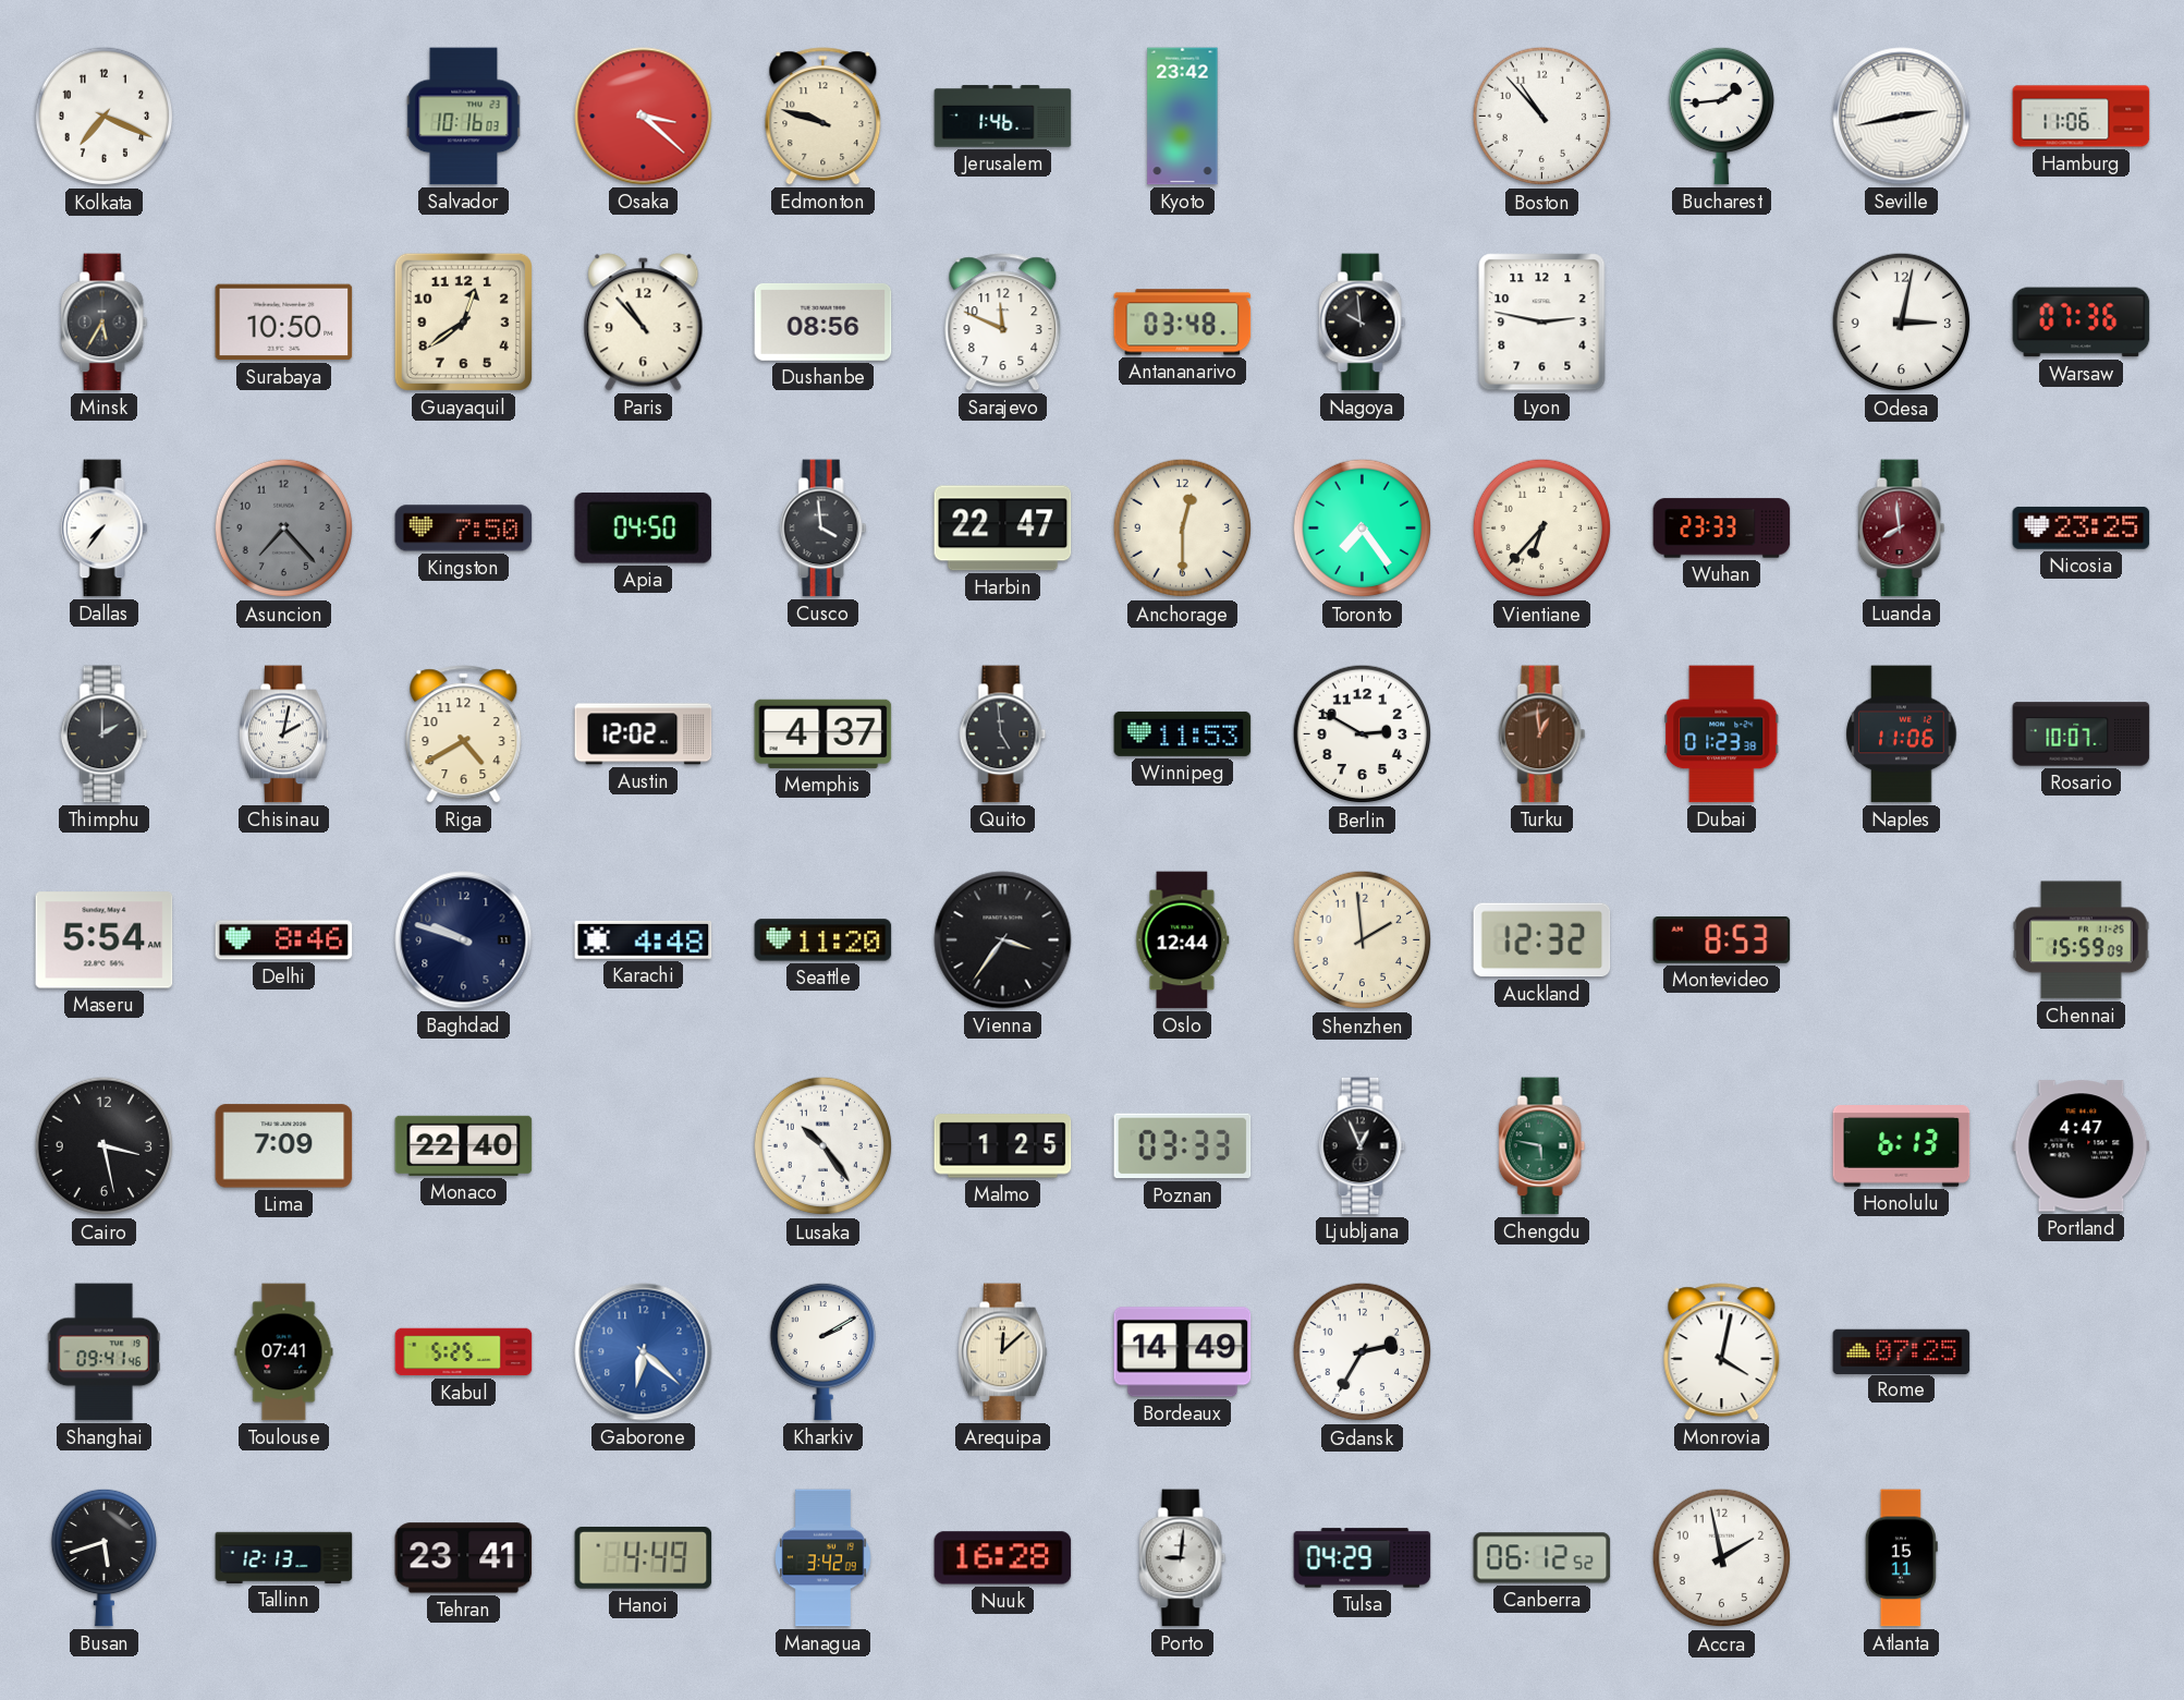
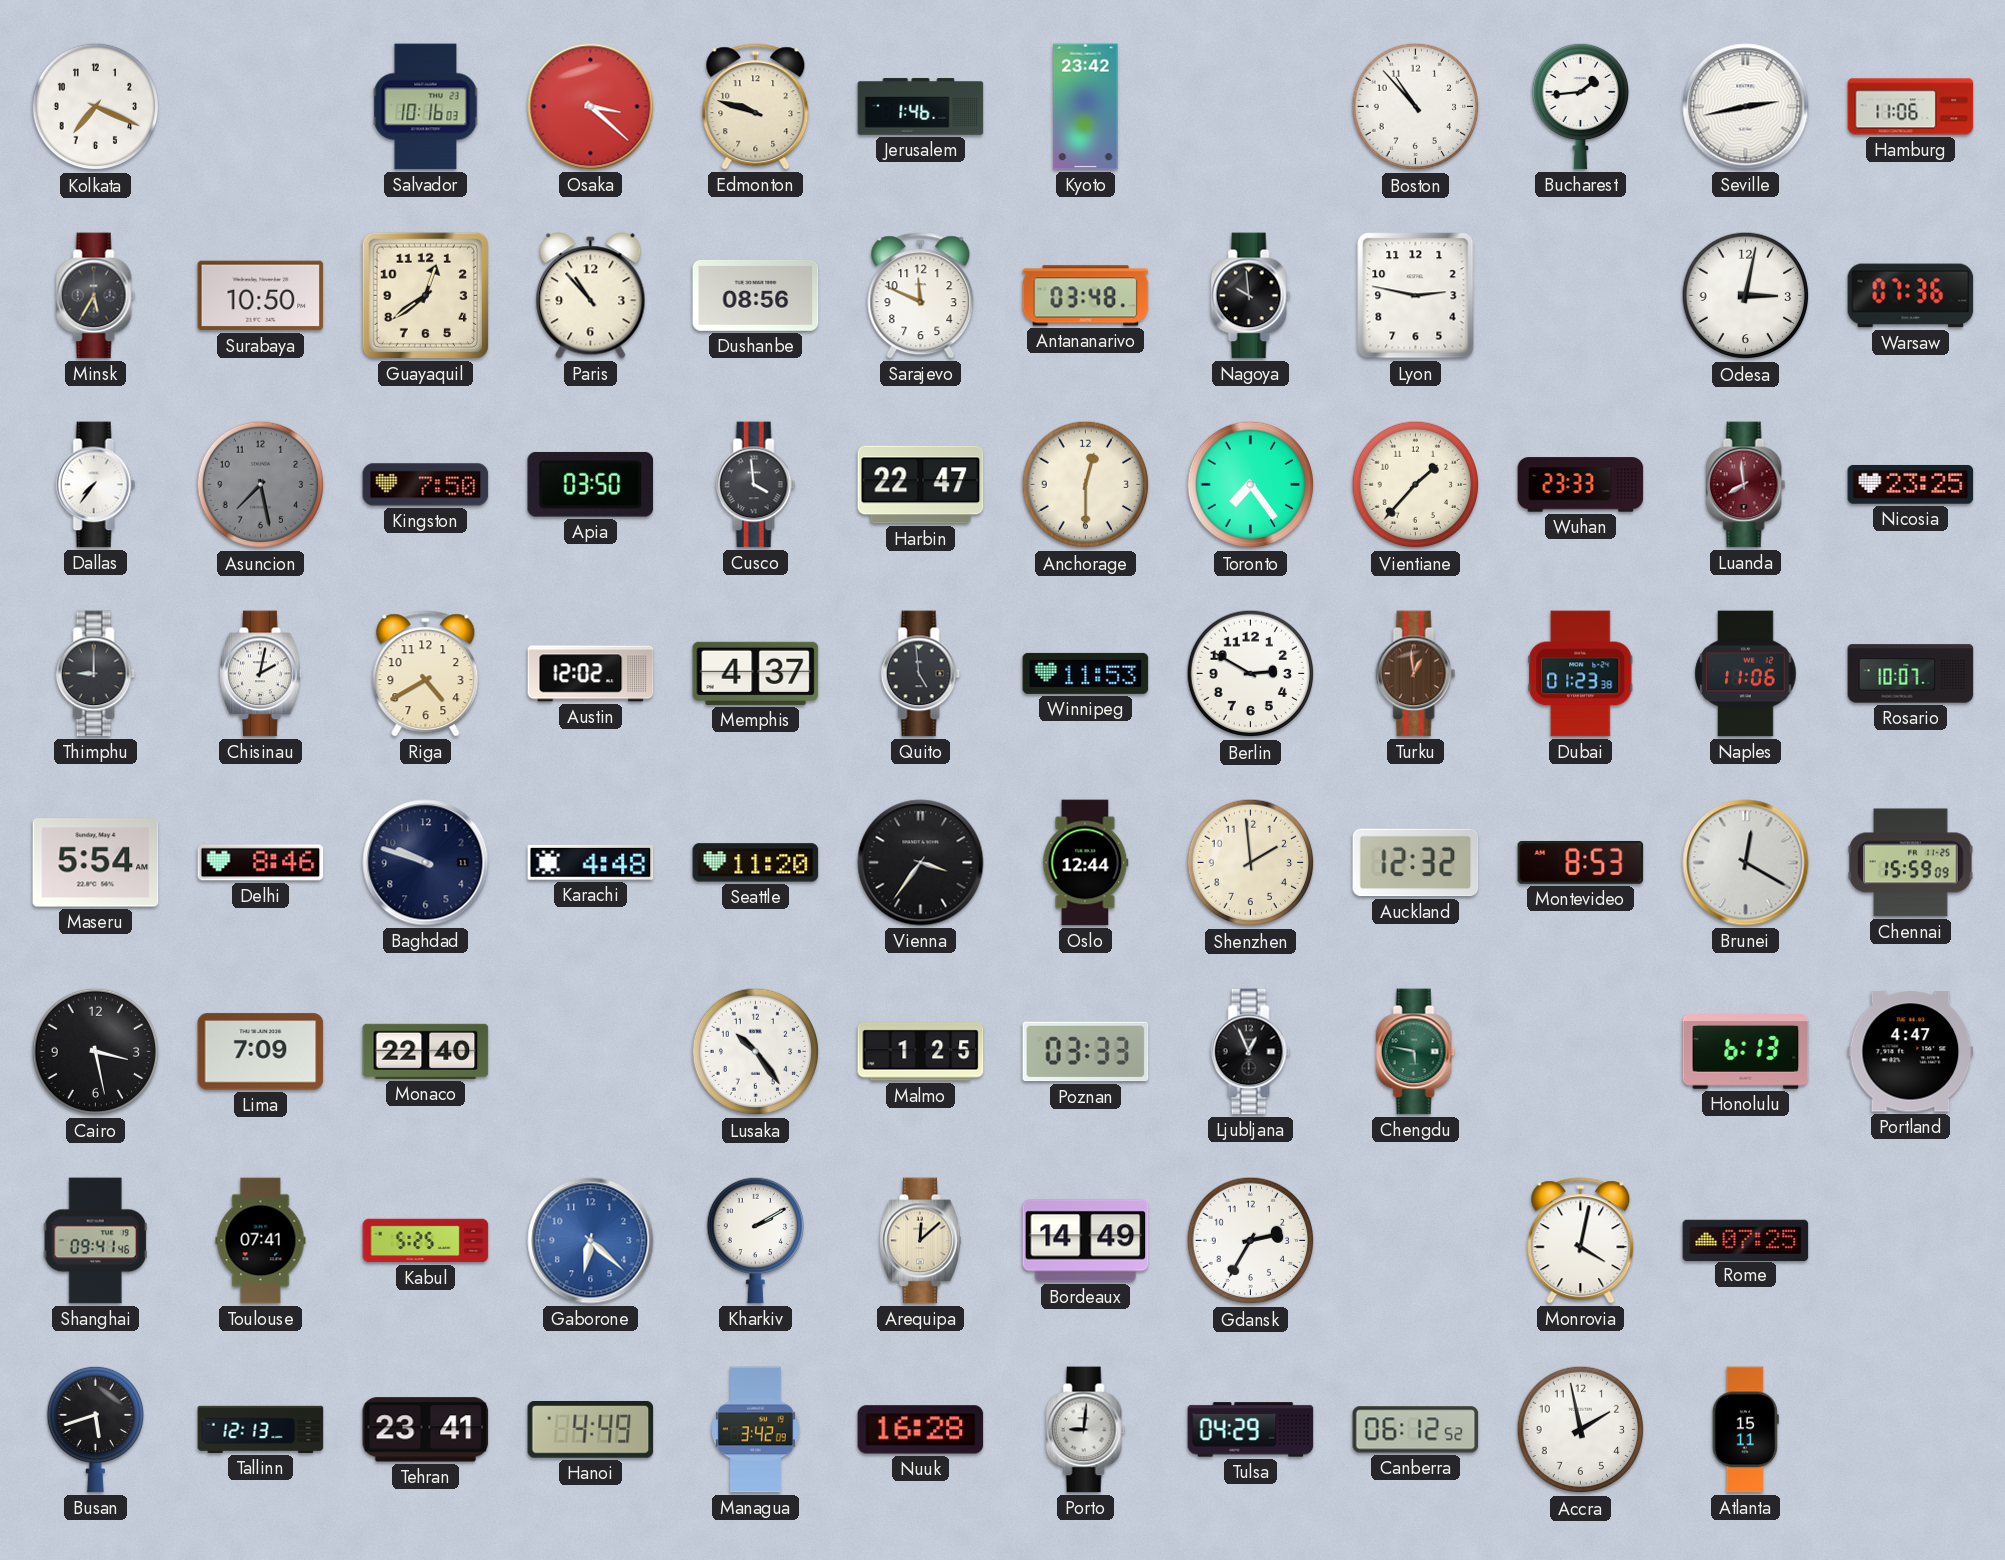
Asuncion: 7:23 -> 7:28
Apia: 04:50 -> 03:50
Vientiane: 6:37 -> 1:37
Thimphu: 2:00 -> 9:00
Brunei: none -> 12:20
